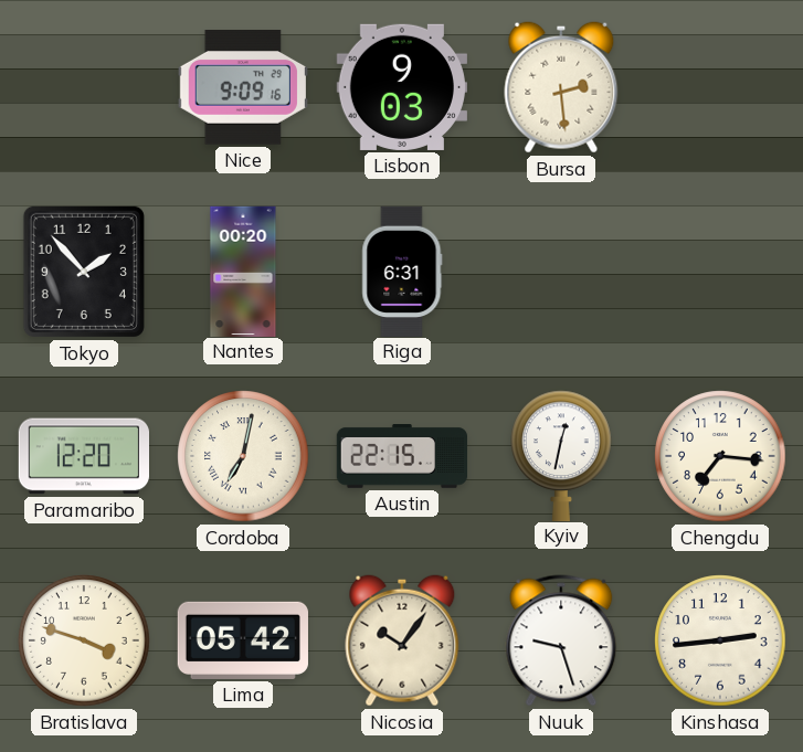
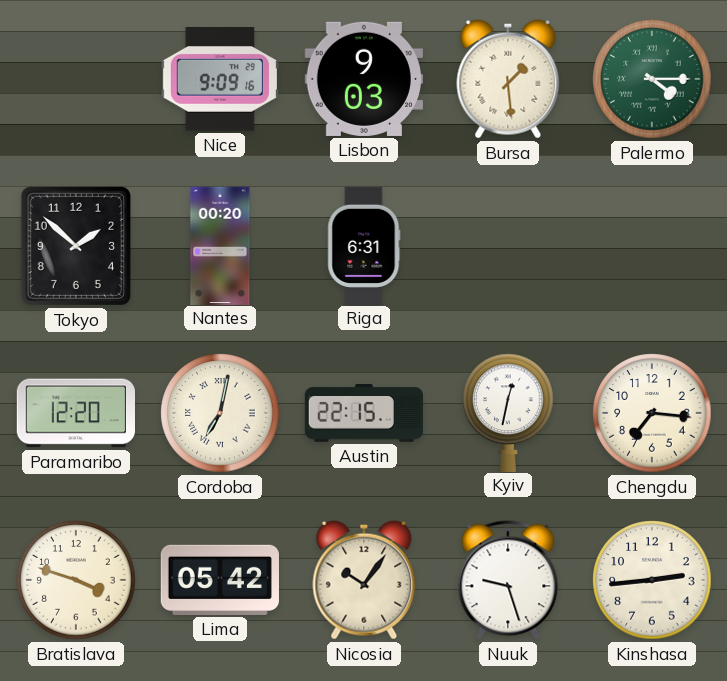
Bursa: 2:29 -> 1:29
Palermo: none -> 4:15
Tokyo: 1:53 -> 1:52
